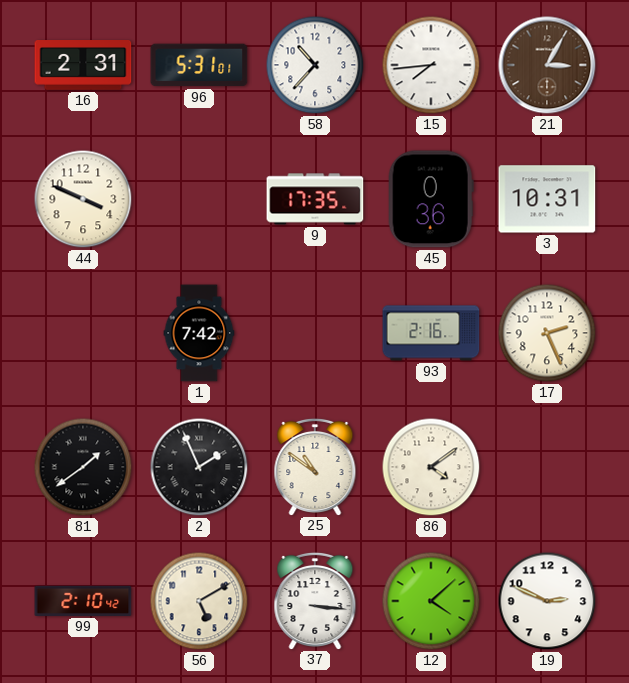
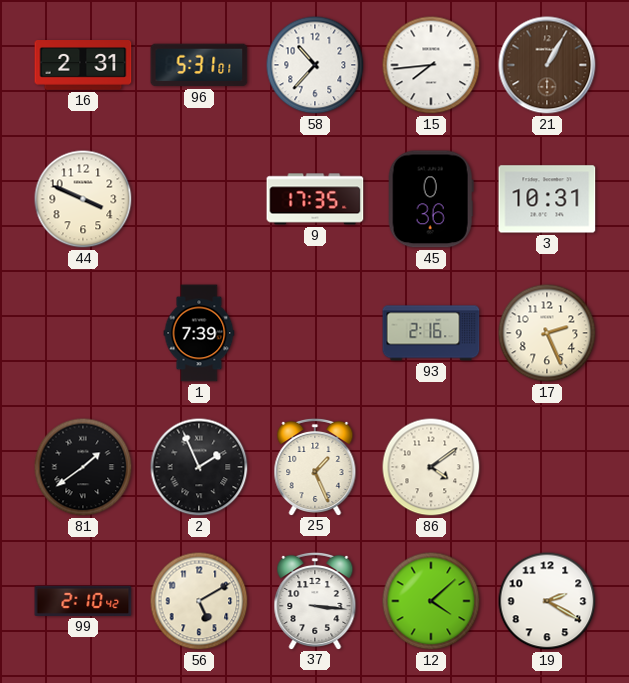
21: 3:05 -> 1:05
1: 7:42 -> 7:39
25: 10:51 -> 1:26
19: 2:49 -> 2:20
